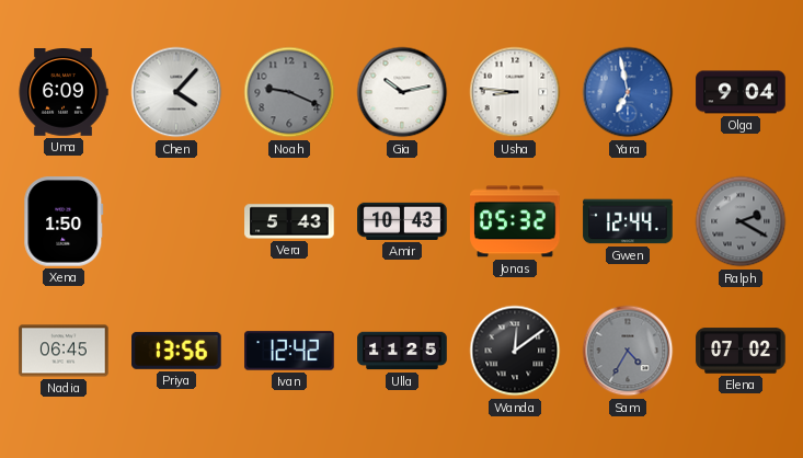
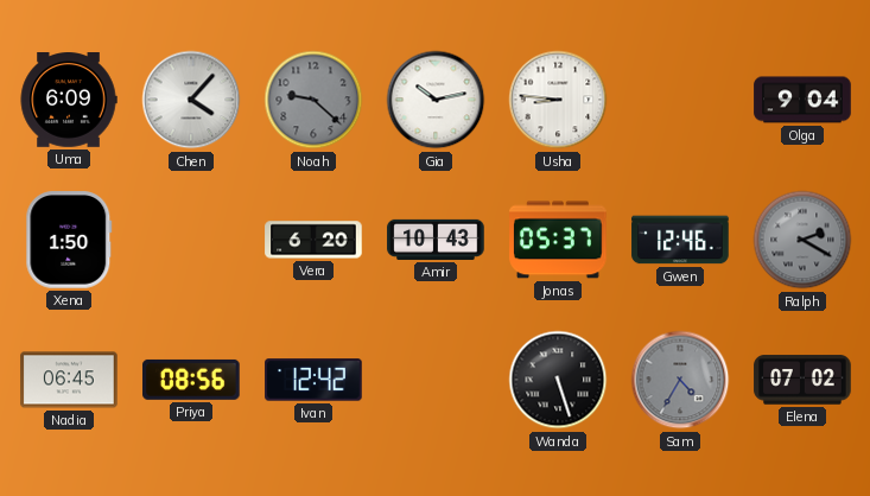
Noah: 9:19 -> 9:22
Yara: 6:58 -> none
Vera: 5:43 -> 6:20
Jonas: 05:32 -> 05:37
Gwen: 12:44 -> 12:46
Priya: 13:56 -> 08:56
Ulla: 11:25 -> none
Wanda: 12:09 -> 5:27
